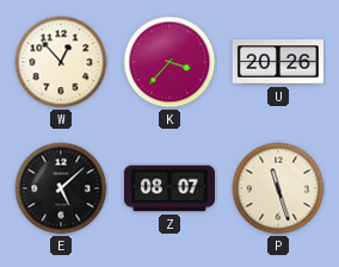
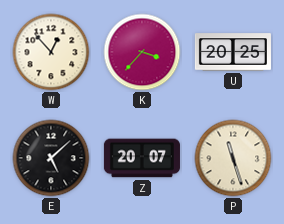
U: 20:26 -> 20:25
Z: 08:07 -> 20:07
